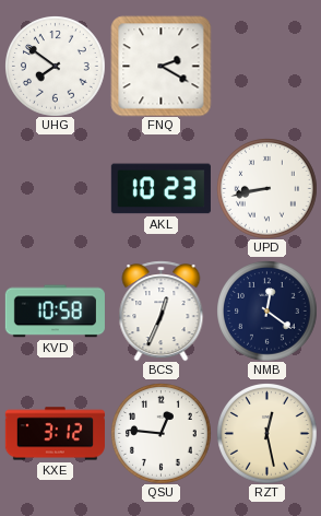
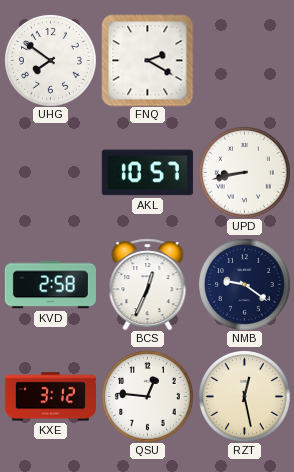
AKL: 10:23 -> 10:57
KVD: 10:58 -> 2:58
NMB: 12:21 -> 9:21
